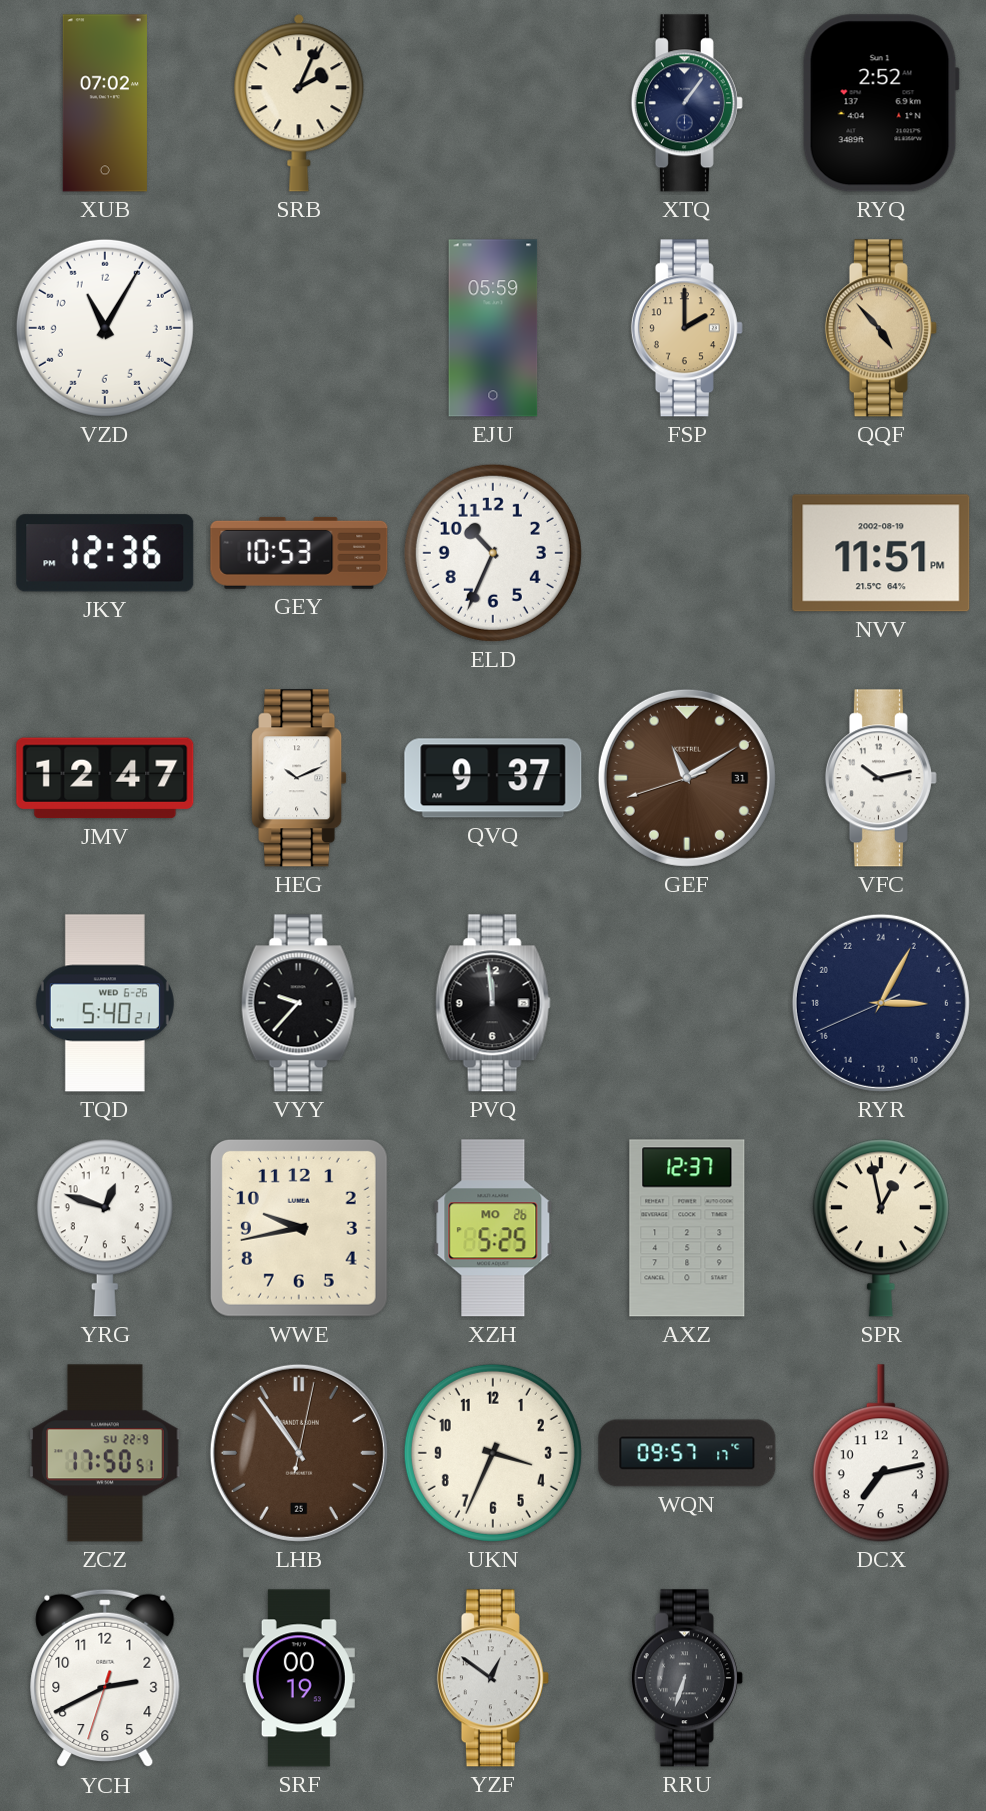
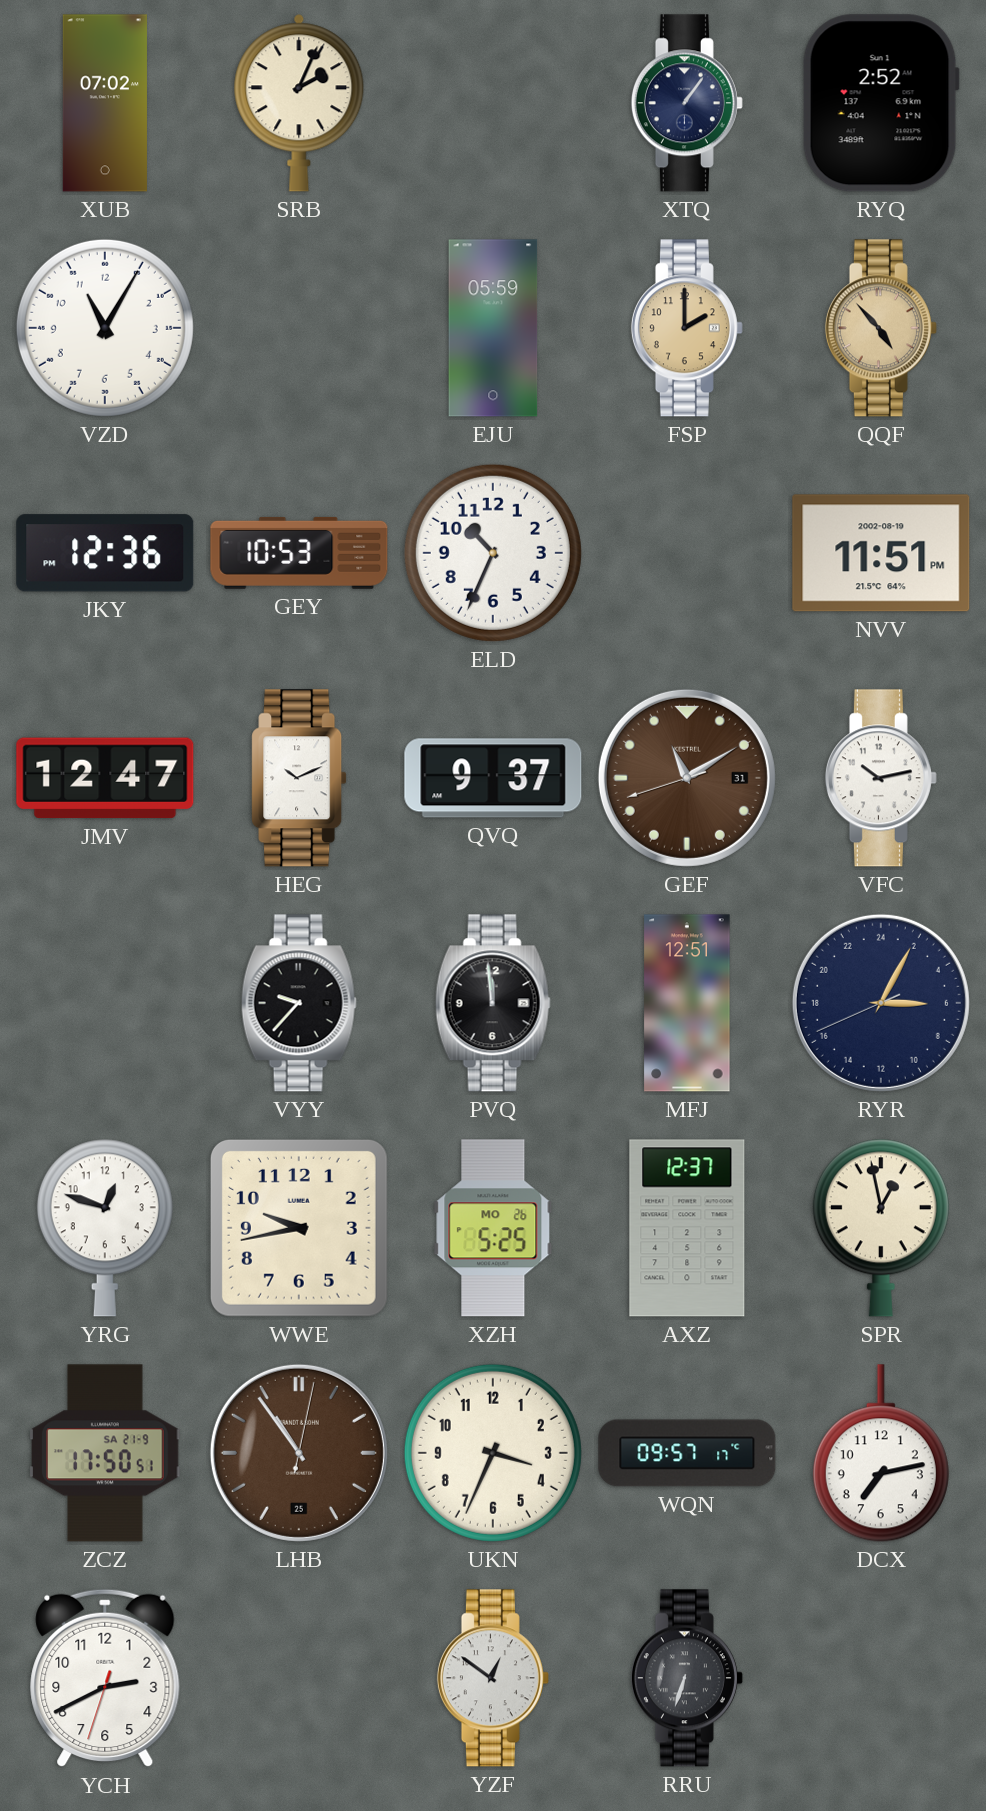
TQD: 5:40 -> none
MFJ: none -> 12:51
ZCZ date: SU 22-9 -> SA 21-9
SRF: 00:19 -> none
